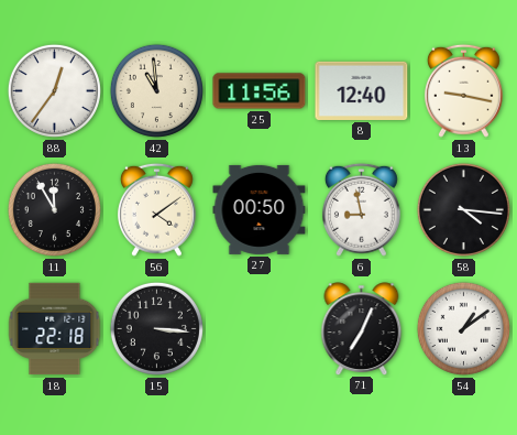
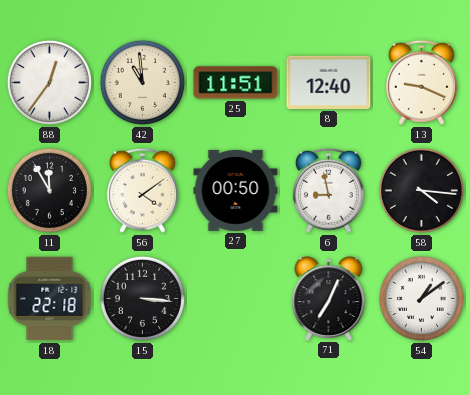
25: 11:56 -> 11:51
13: 9:17 -> 9:19
